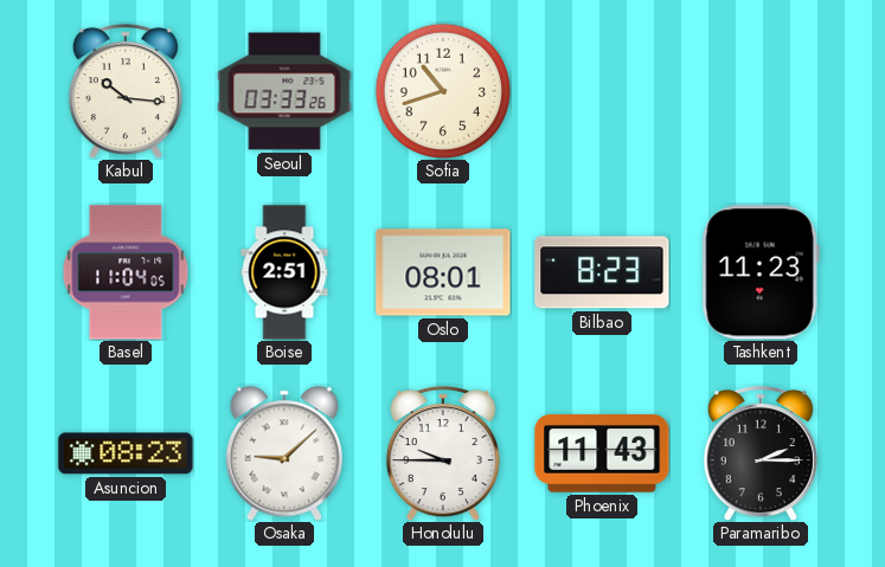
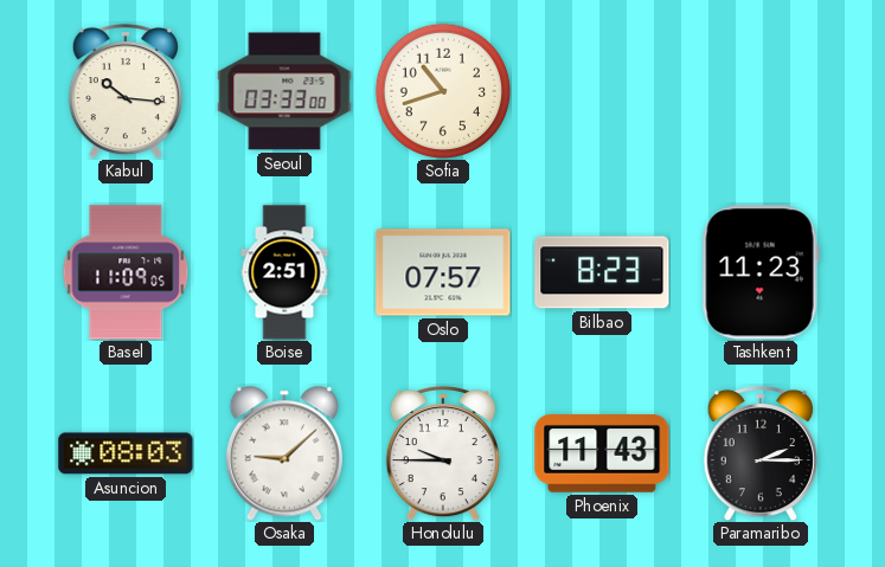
Seoul: 03:33:26 -> 03:33:00
Basel: 11:04 -> 11:09
Oslo: 08:01 -> 07:57
Asuncion: 08:23 -> 08:03
